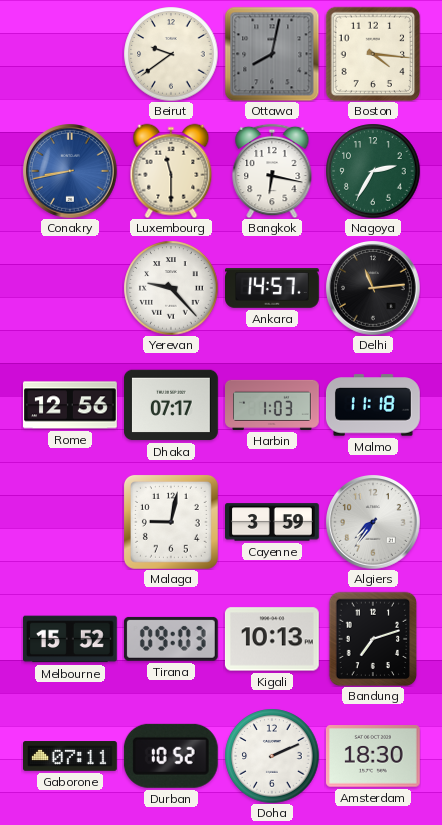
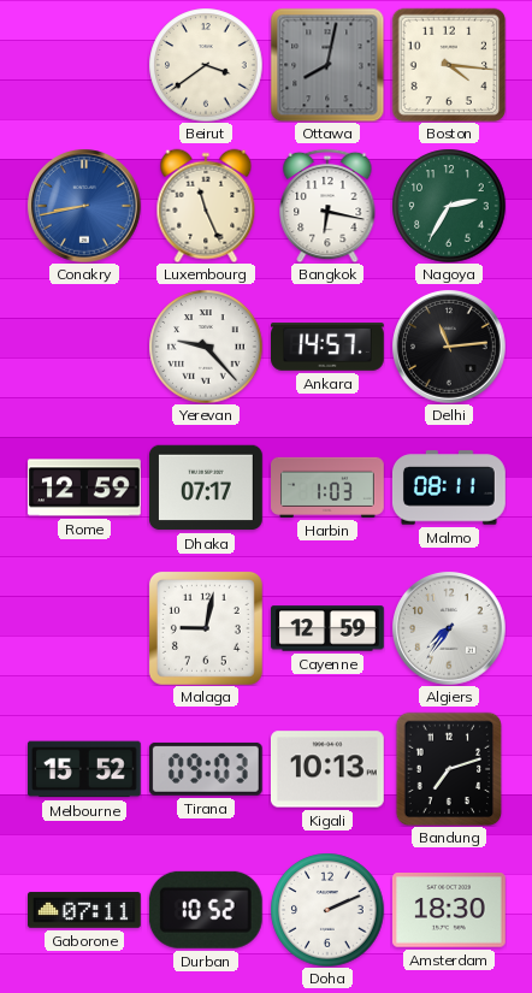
Beirut: 9:39 -> 3:39
Luxembourg: 11:30 -> 11:26
Rome: 12:56 -> 12:59
Malmo: 11:18 -> 08:11
Cayenne: 3:59 -> 12:59
